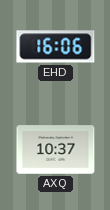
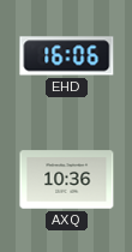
AXQ: 10:37 -> 10:36
